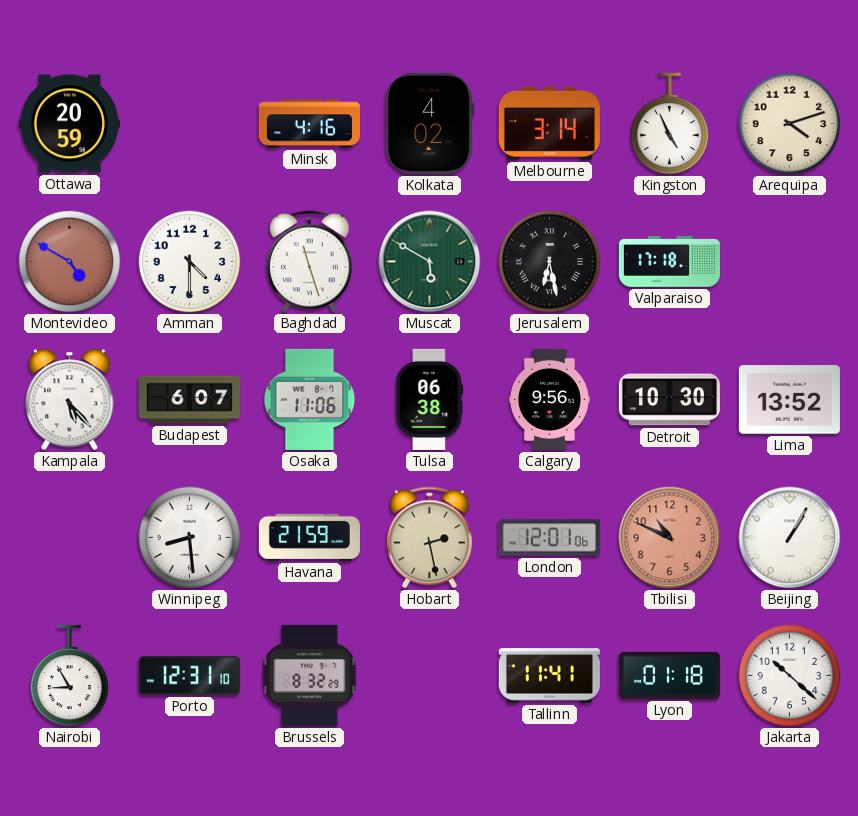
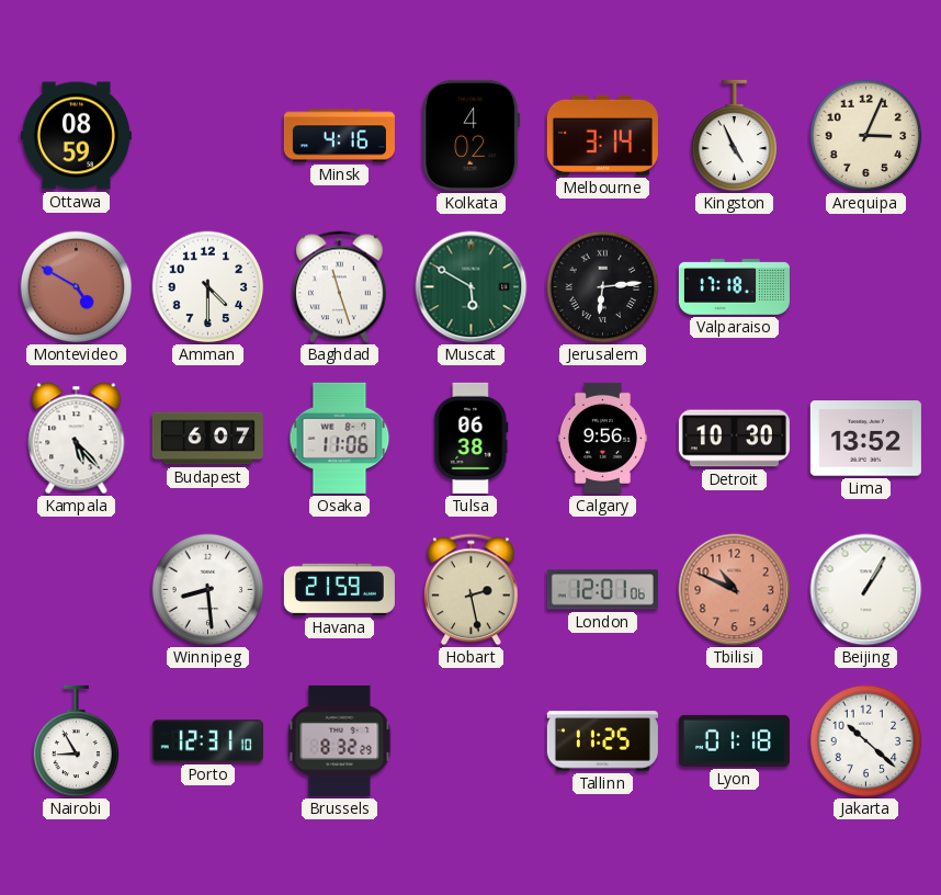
Ottawa: 20:59 -> 08:59
Arequipa: 4:12 -> 3:04
Jerusalem: 6:28 -> 6:14
Tallinn: 11:41 -> 11:25
